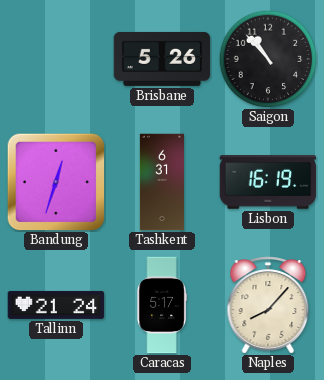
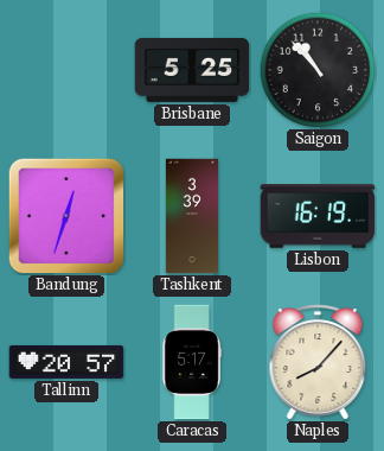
Brisbane: 5:26 -> 5:25
Tashkent: 6:31 -> 3:39
Tallinn: 21:24 -> 20:57
